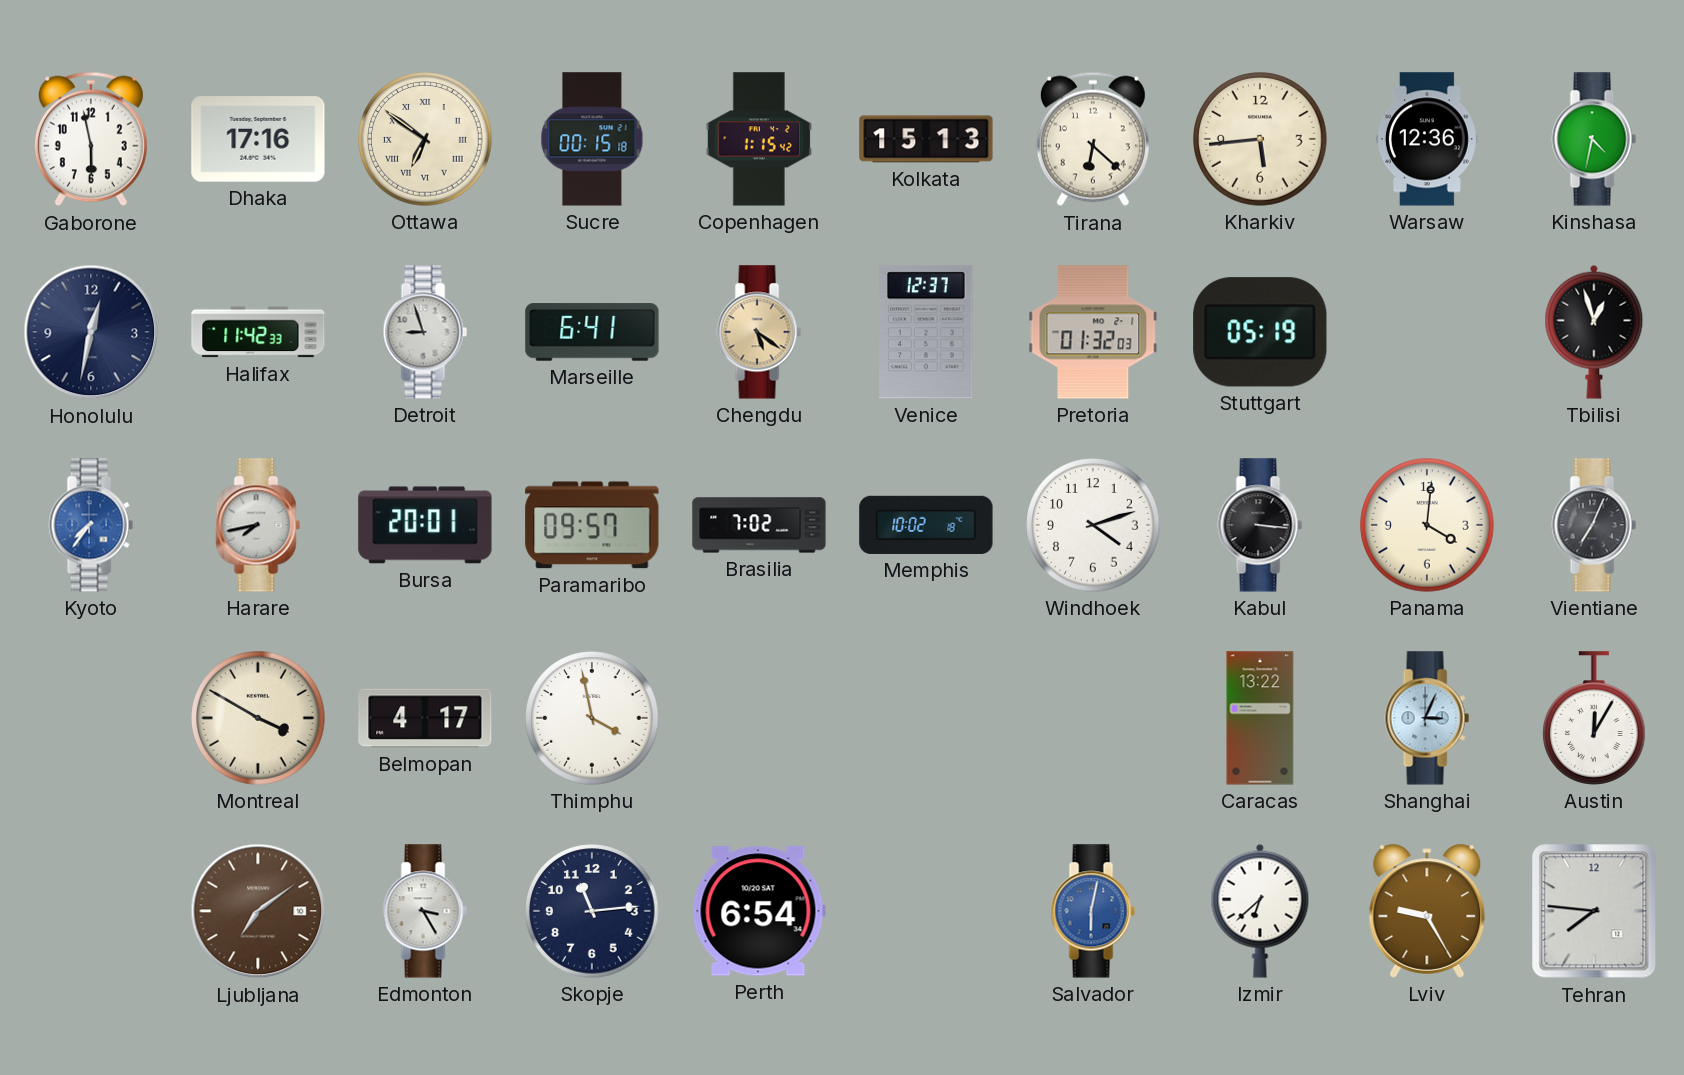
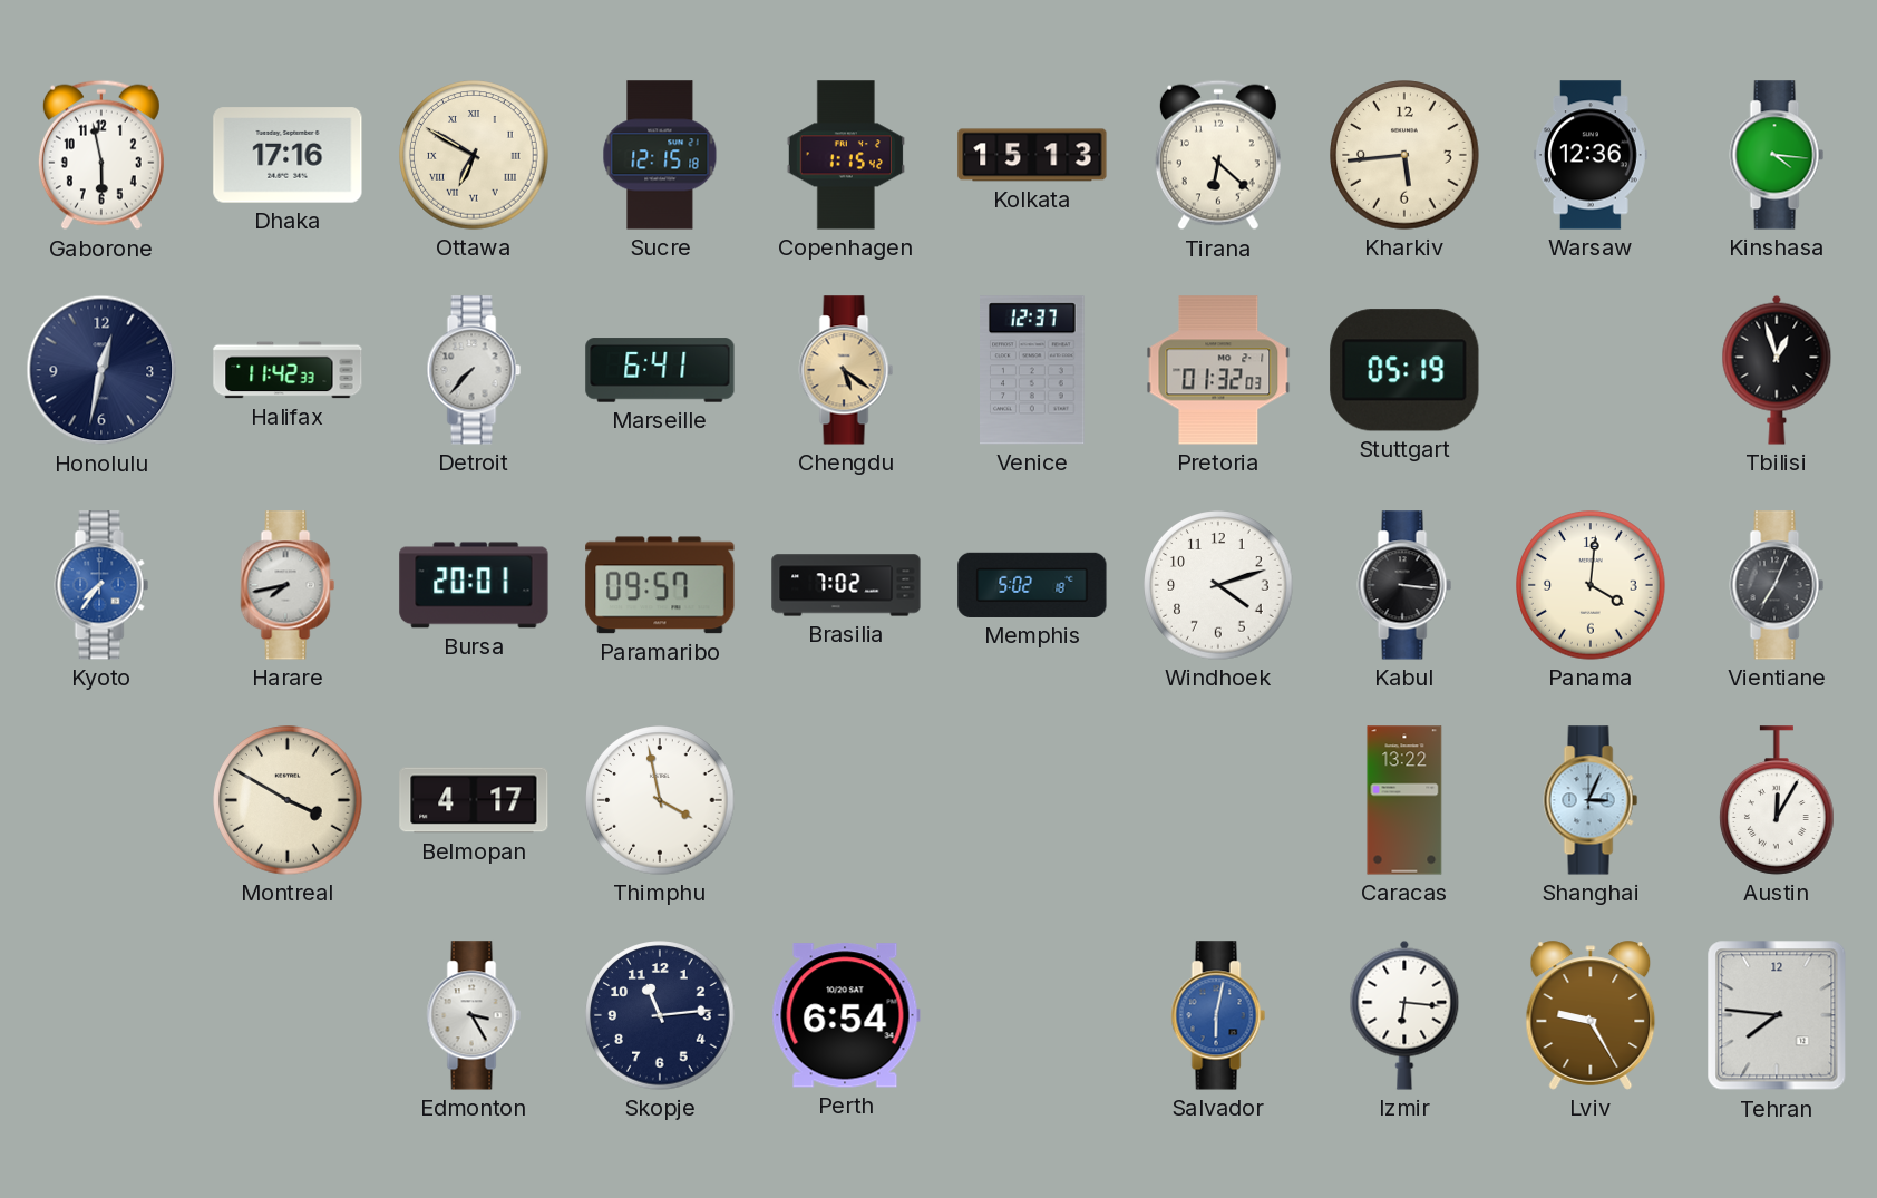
Ottawa: 6:51 -> 6:50
Sucre: 00:15 -> 12:15
Kinshasa: 4:32 -> 4:16
Detroit: 8:57 -> 7:37
Memphis: 10:02 -> 5:02
Ljubljana: 7:09 -> none
Izmir: 6:38 -> 6:16
